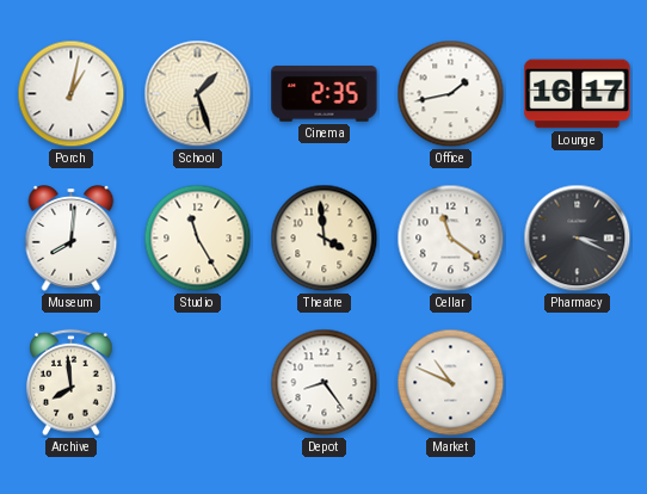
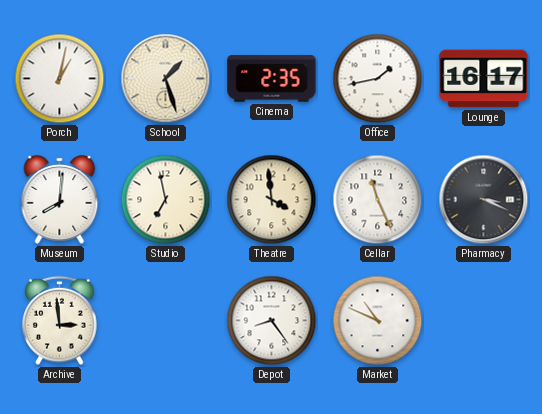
Studio: 11:25 -> 6:58
Cellar: 11:21 -> 11:26
Archive: 7:59 -> 2:59
